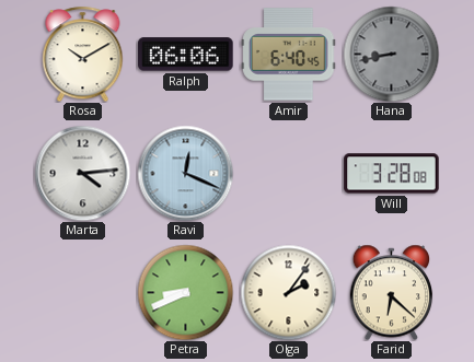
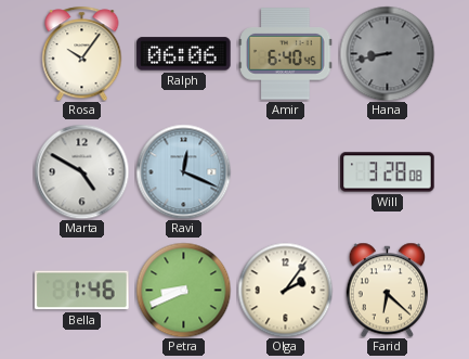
Rosa: 10:10 -> 10:06
Marta: 4:14 -> 4:50
Bella: none -> 1:46
